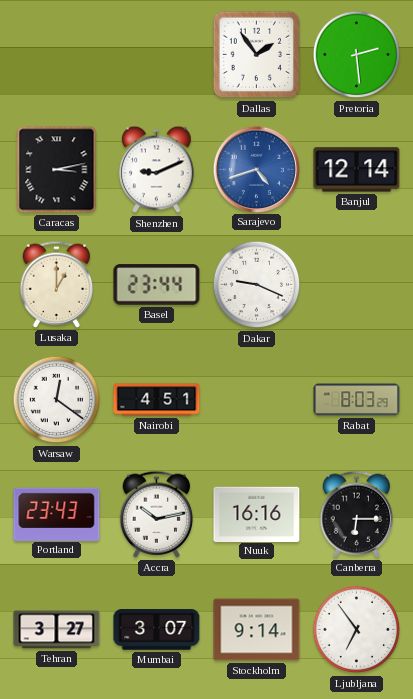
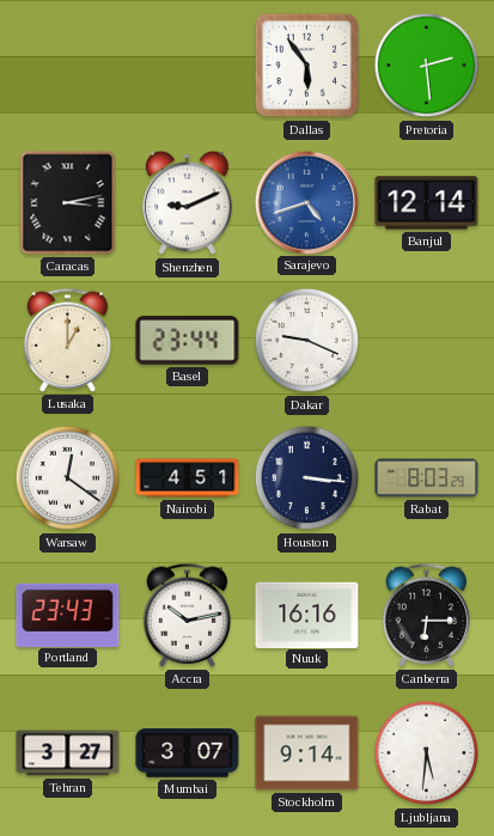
Dallas: 1:54 -> 5:54
Houston: none -> 3:16
Ljubljana: 6:54 -> 5:31
